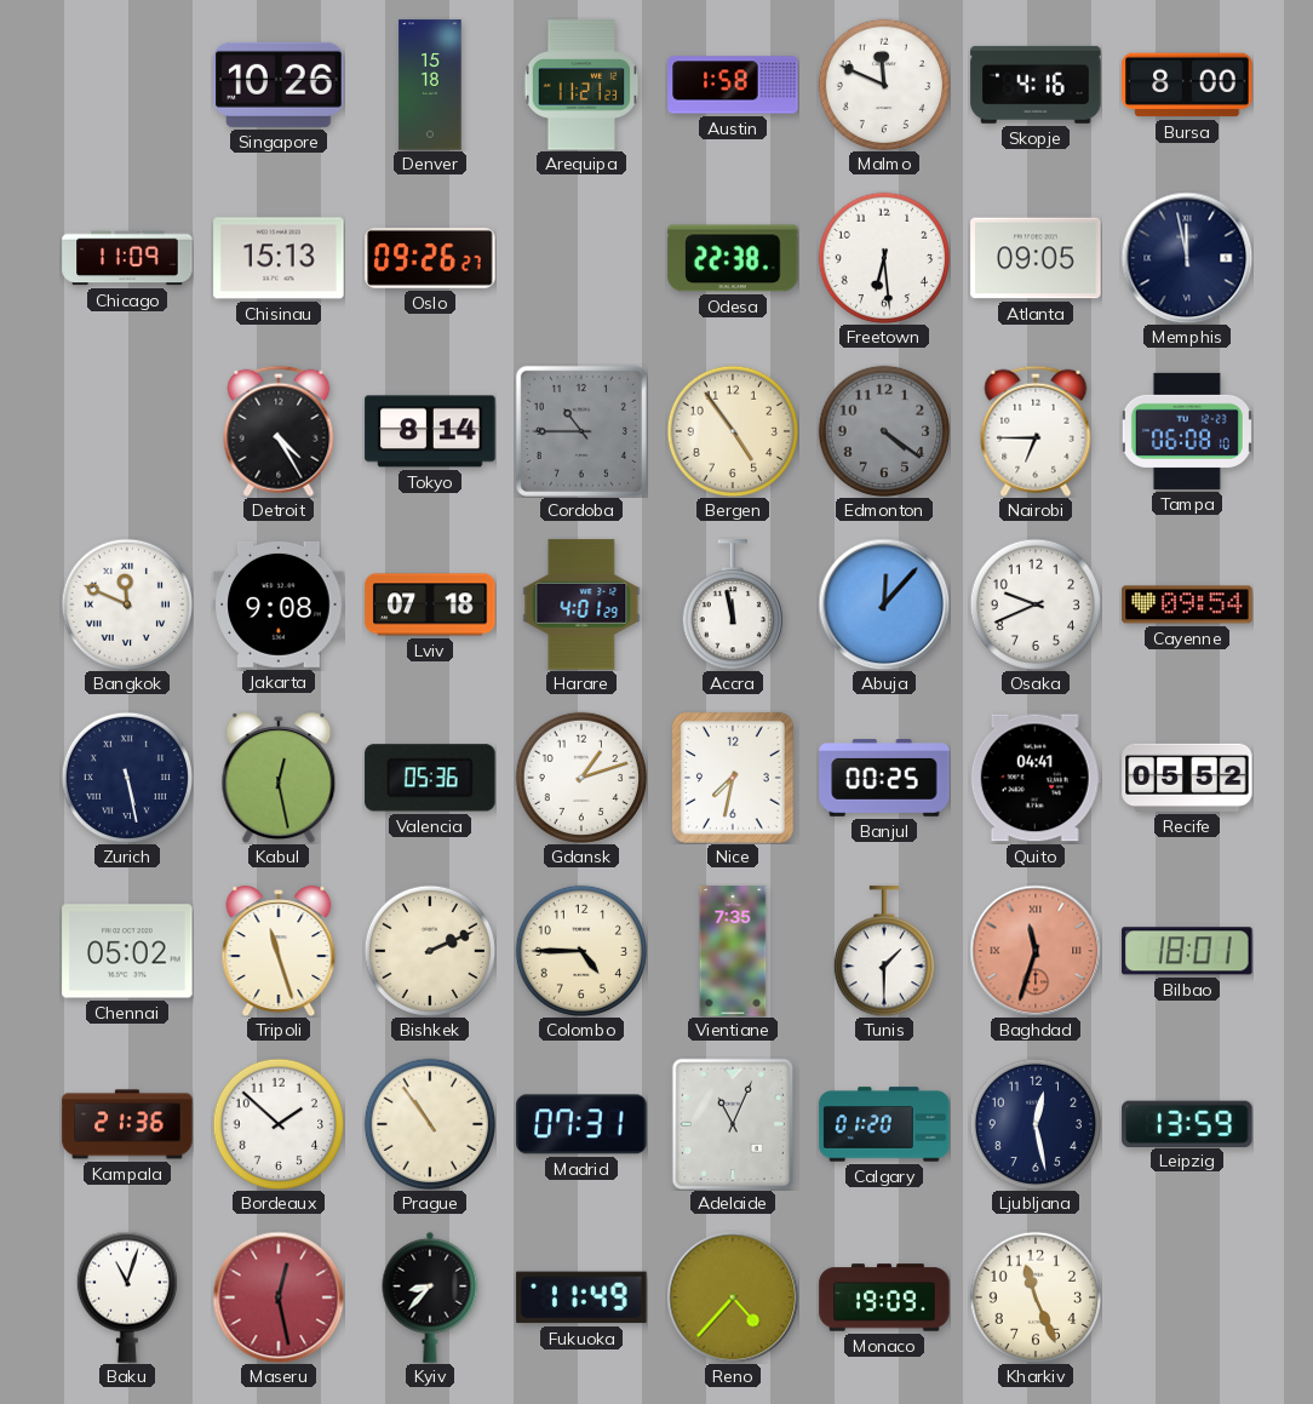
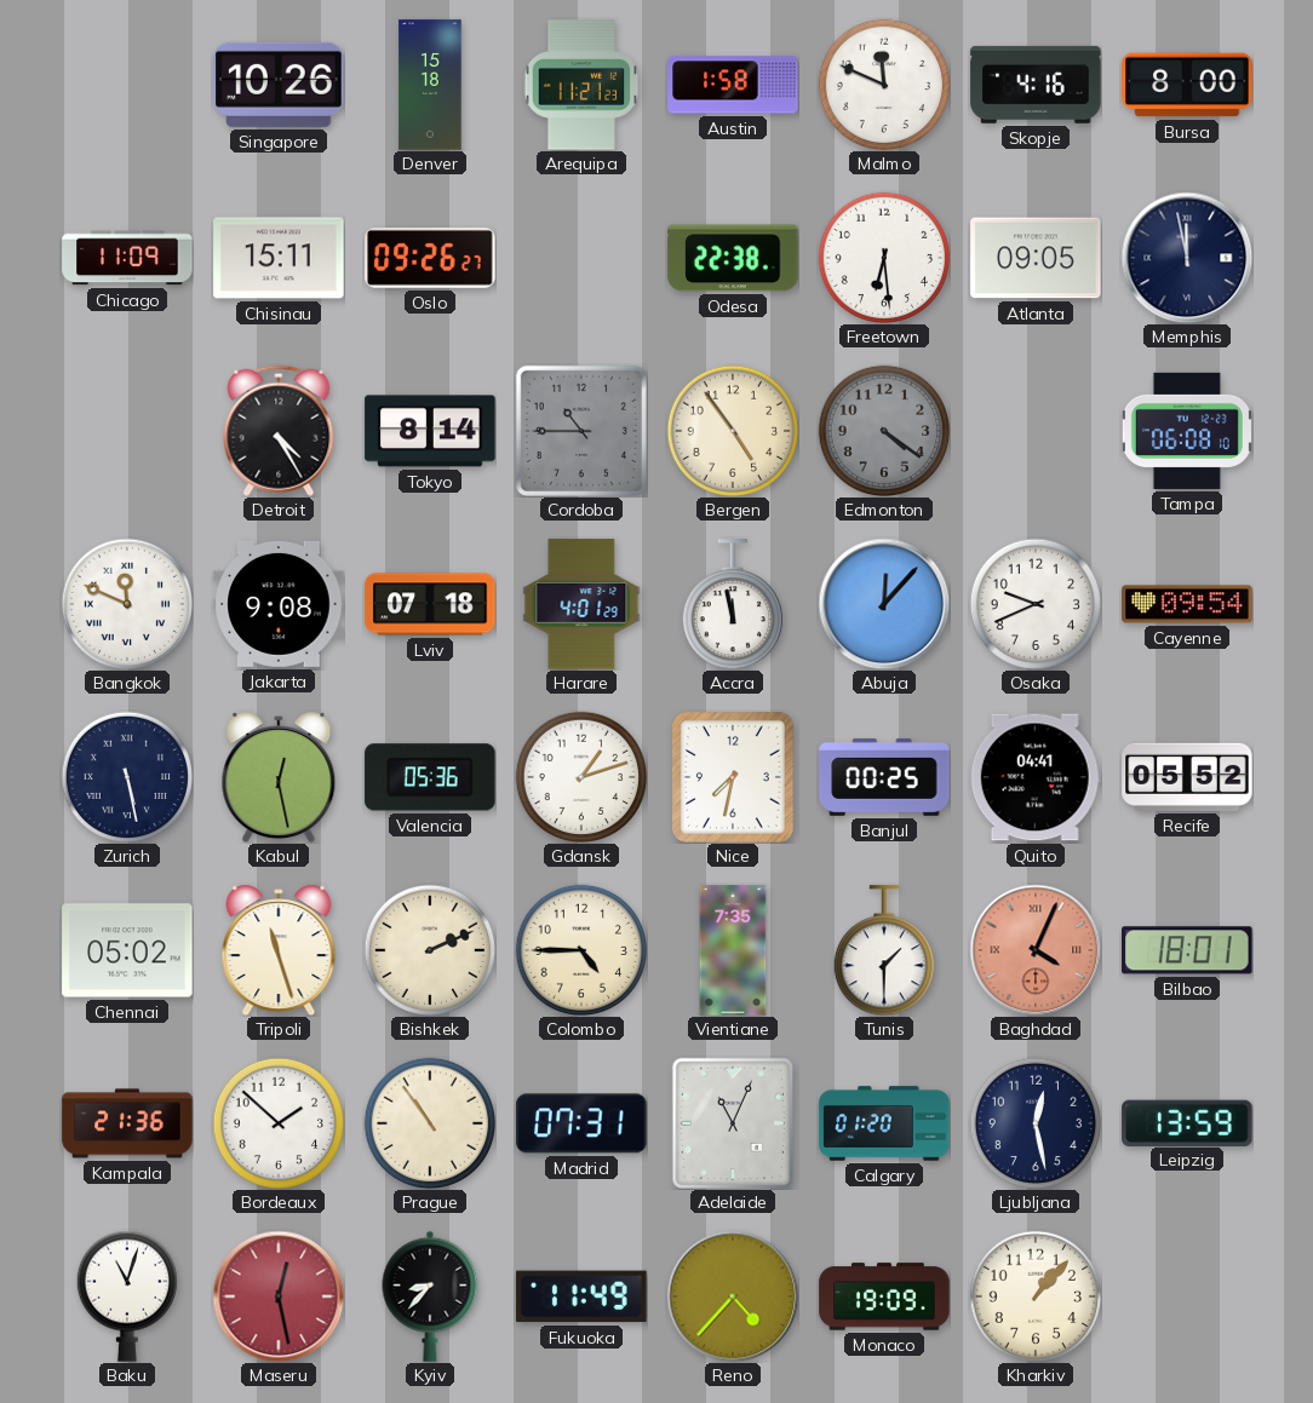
Chisinau: 15:13 -> 15:11
Nairobi: 6:45 -> none
Baghdad: 11:33 -> 4:04
Kharkiv: 11:26 -> 1:07
